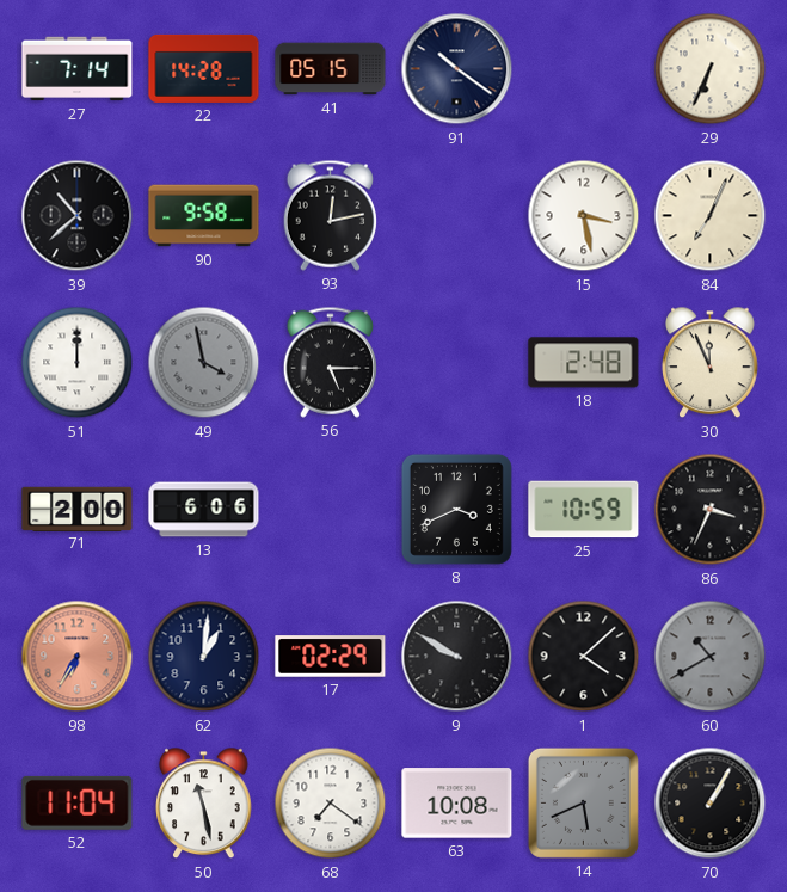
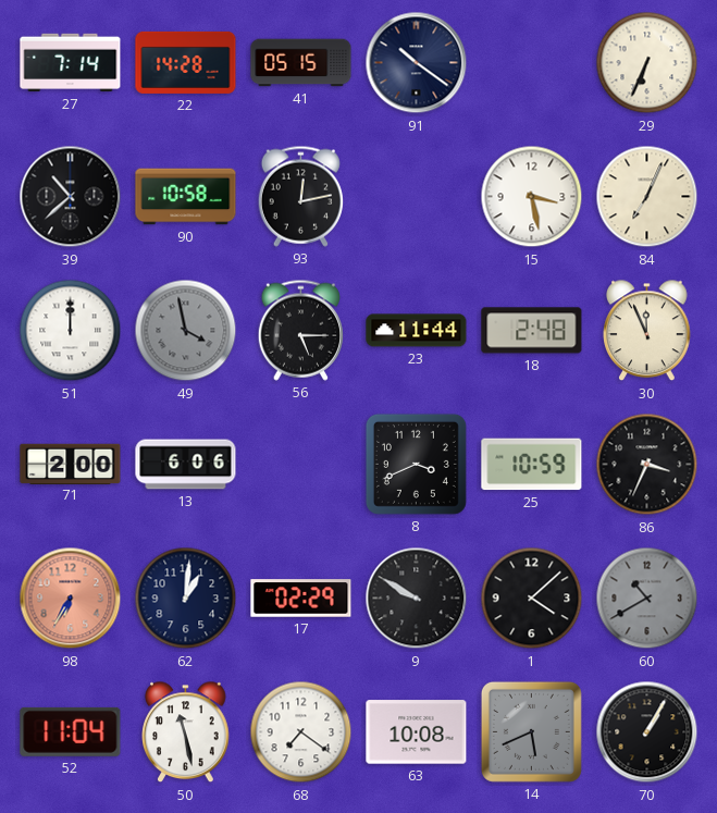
90: 9:58 -> 10:58
23: none -> 11:44
